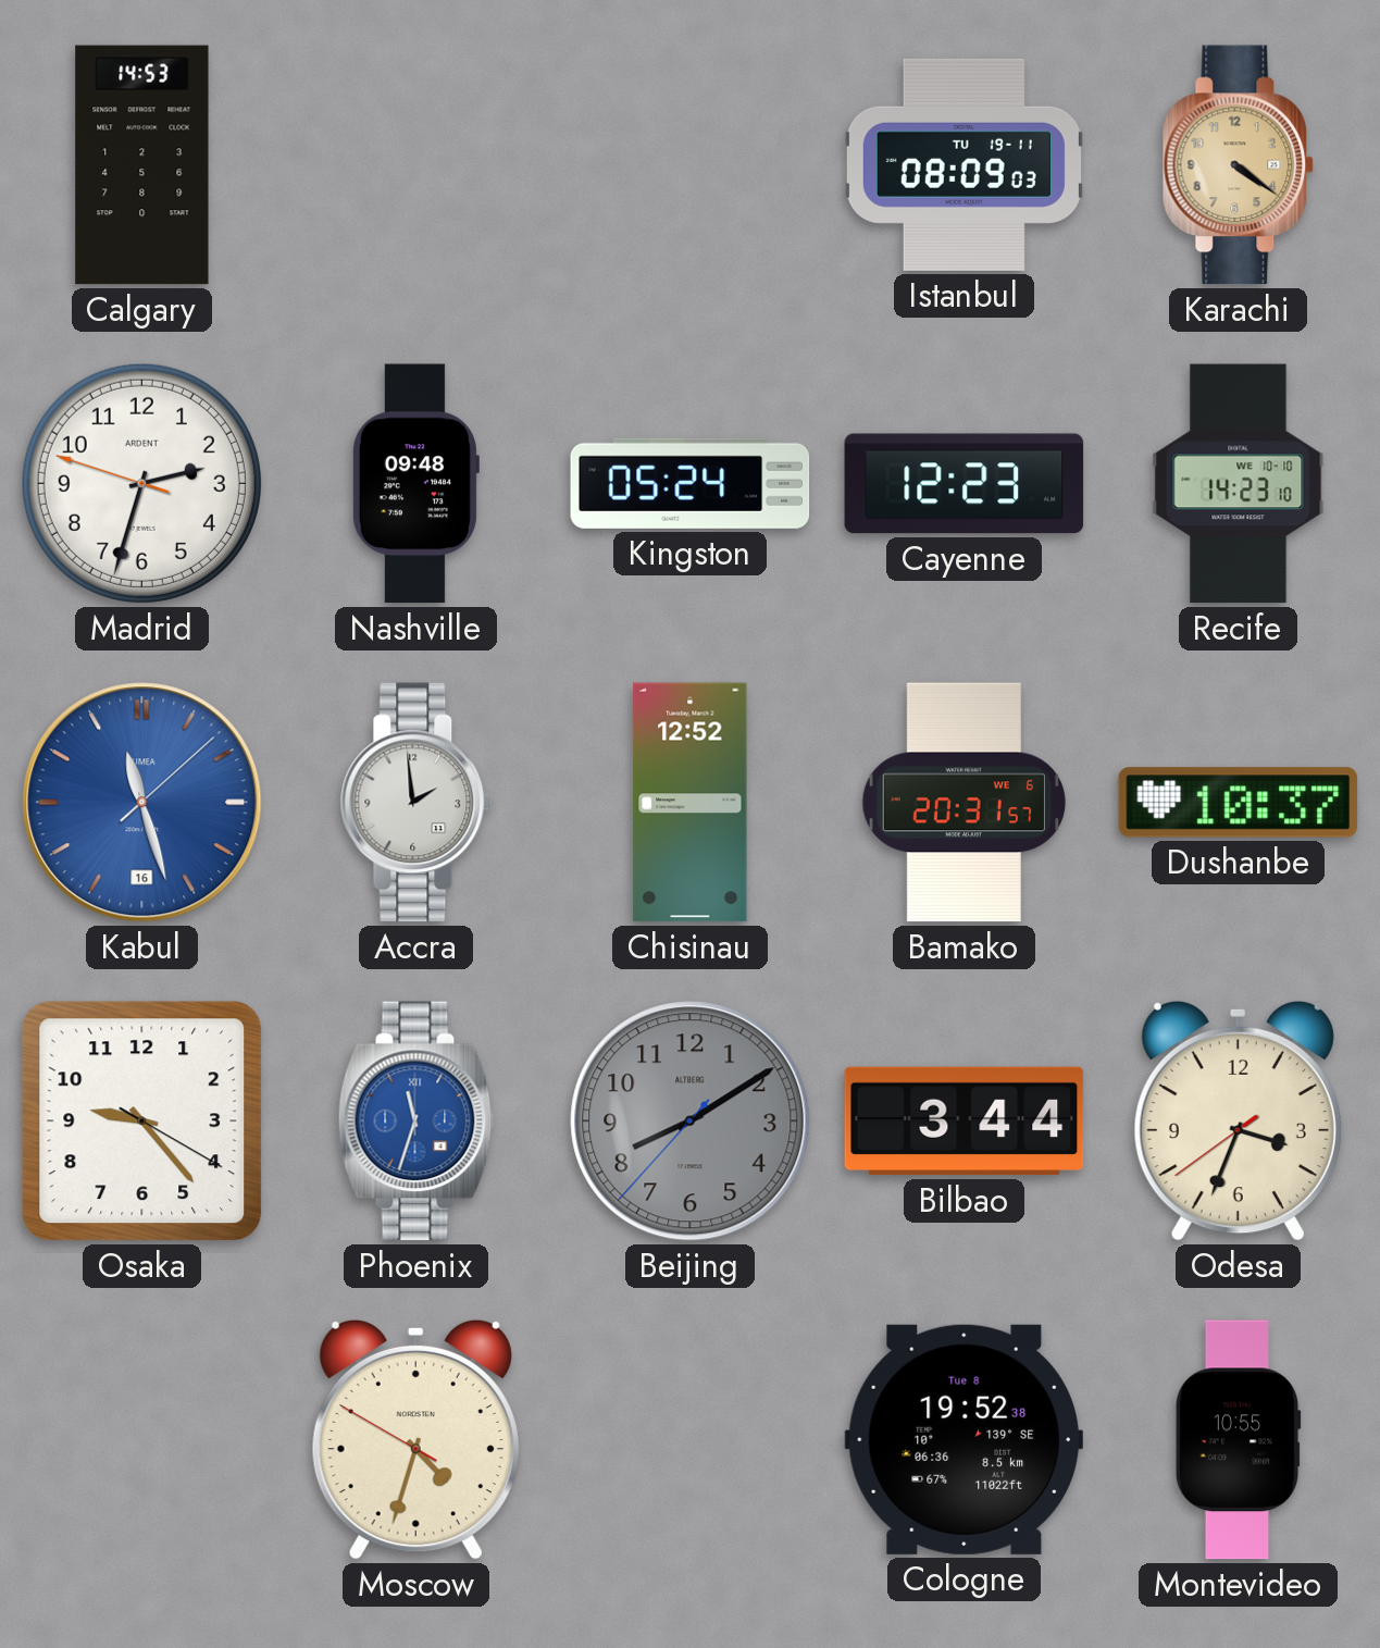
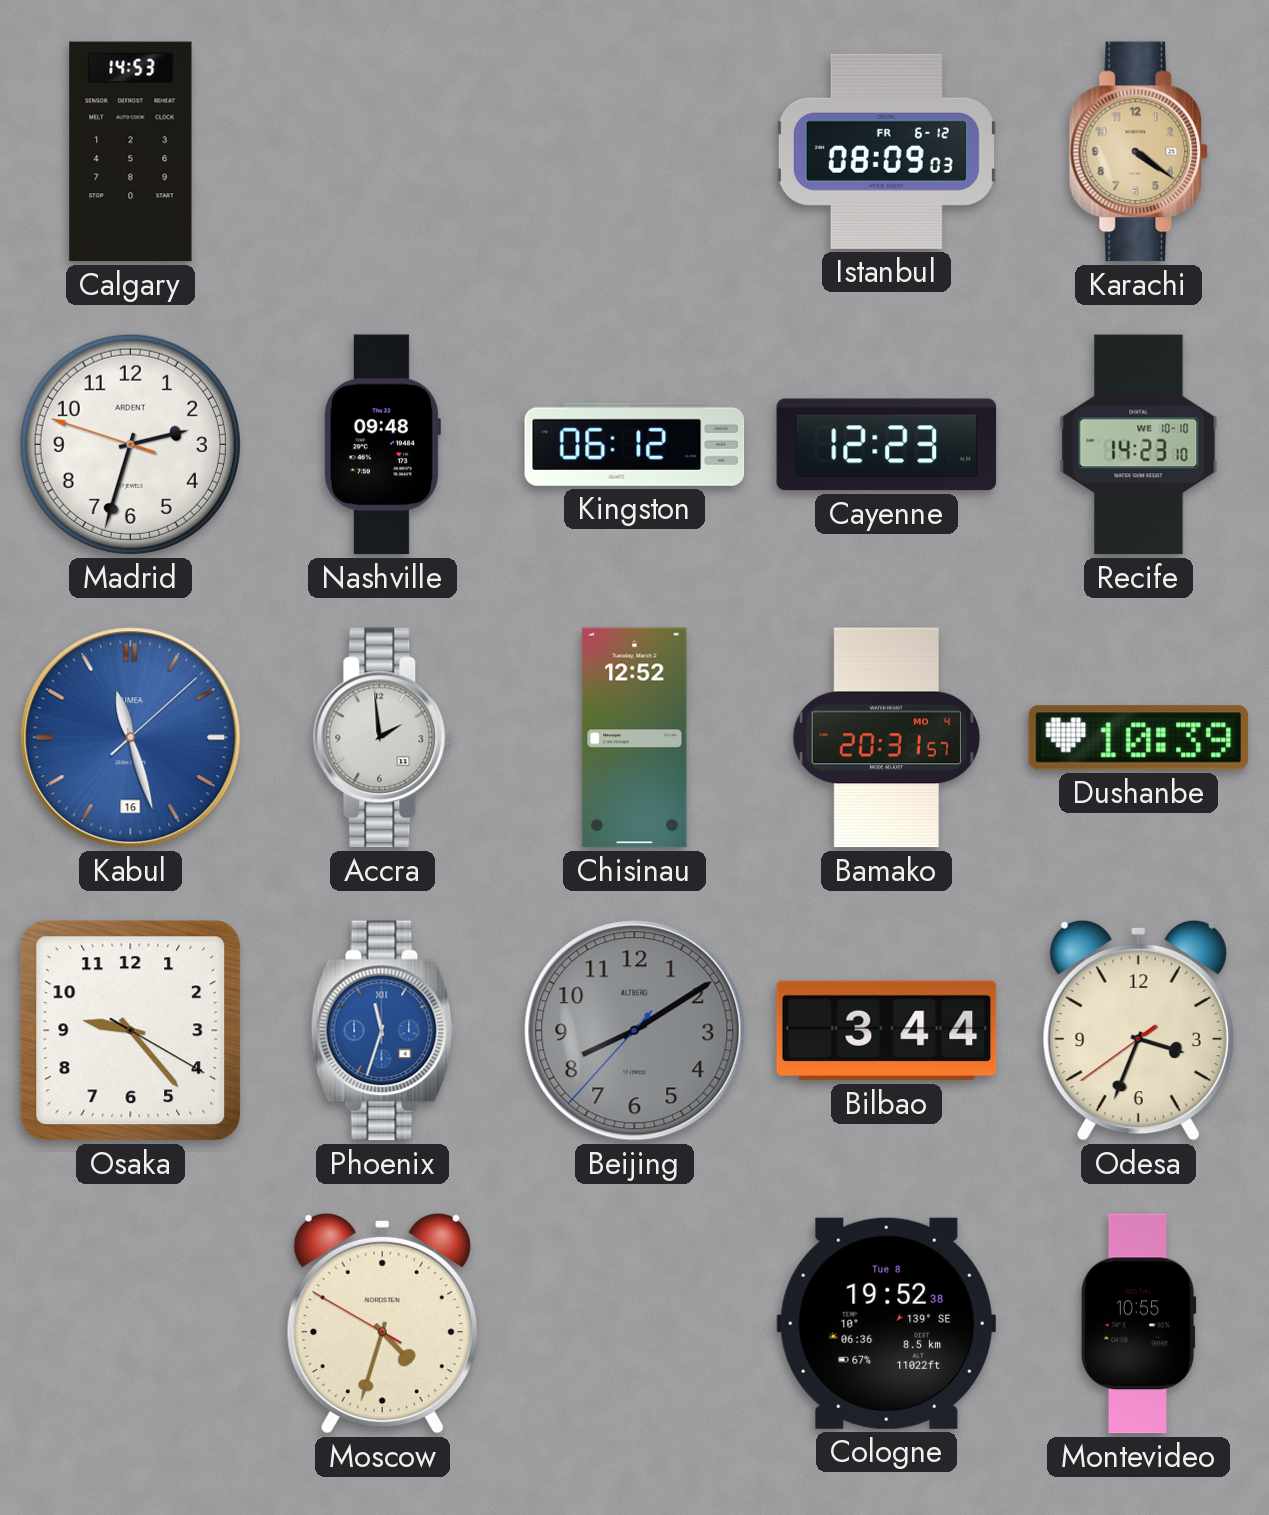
Istanbul date: TU 19-11 -> FR 6-12
Kingston: 05:24 -> 06:12
Bamako date: WE 6 -> MO 4
Dushanbe: 10:37 -> 10:39
